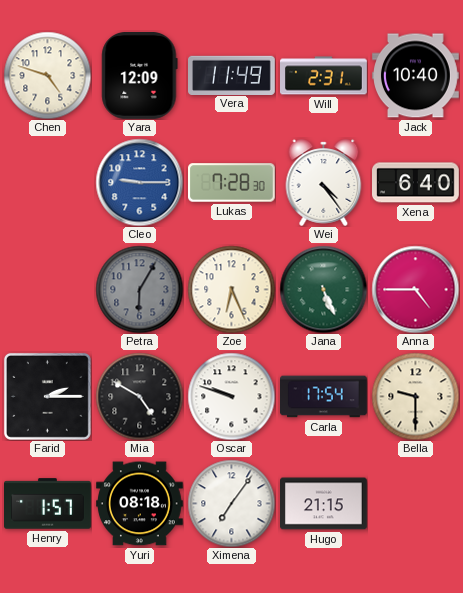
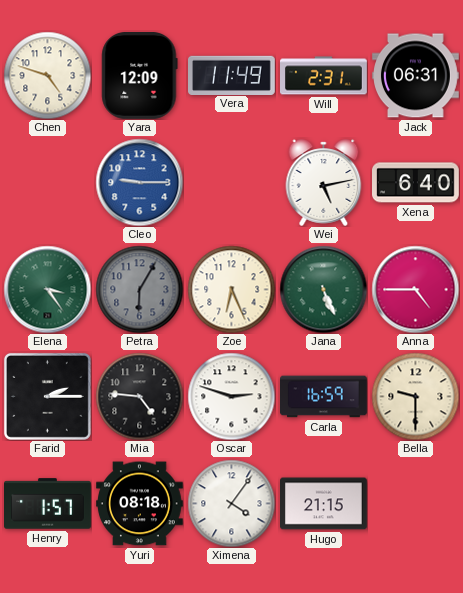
Jack: 10:40 -> 06:31
Lukas: 7:28 -> none
Wei: 4:24 -> 5:13
Elena: none -> 3:24
Mia: 4:50 -> 4:46
Oscar: 9:48 -> 2:48
Carla: 17:54 -> 16:59
Ximena: 7:06 -> 4:06
